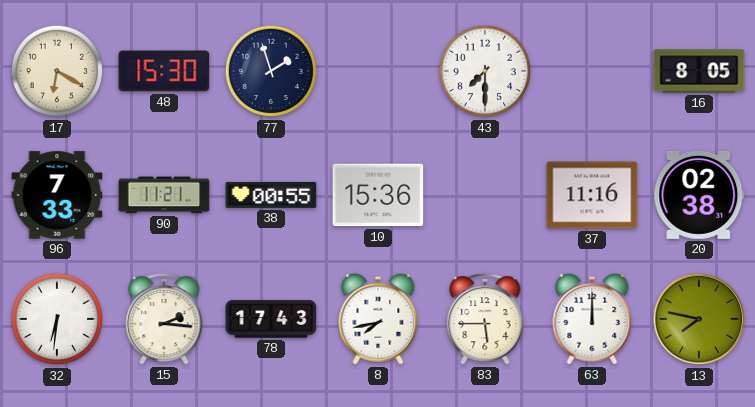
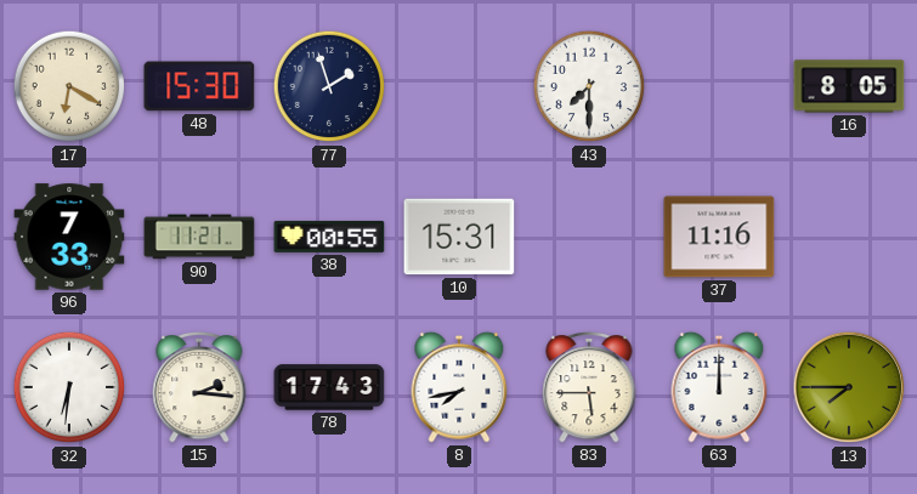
10: 15:36 -> 15:31
20: 02:38 -> none
13: 7:47 -> 7:45
